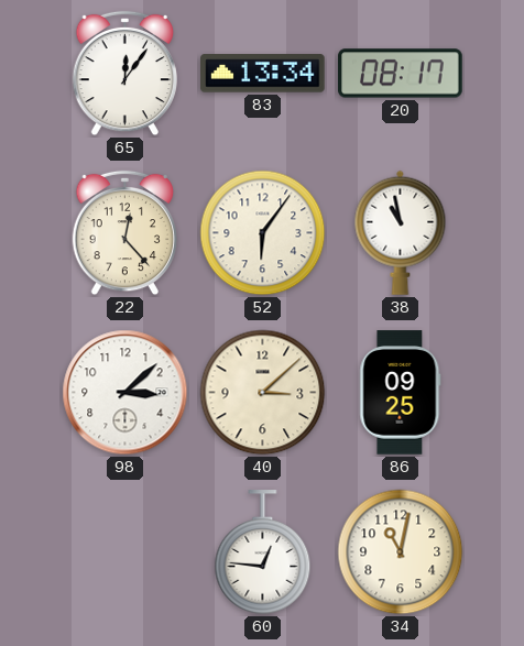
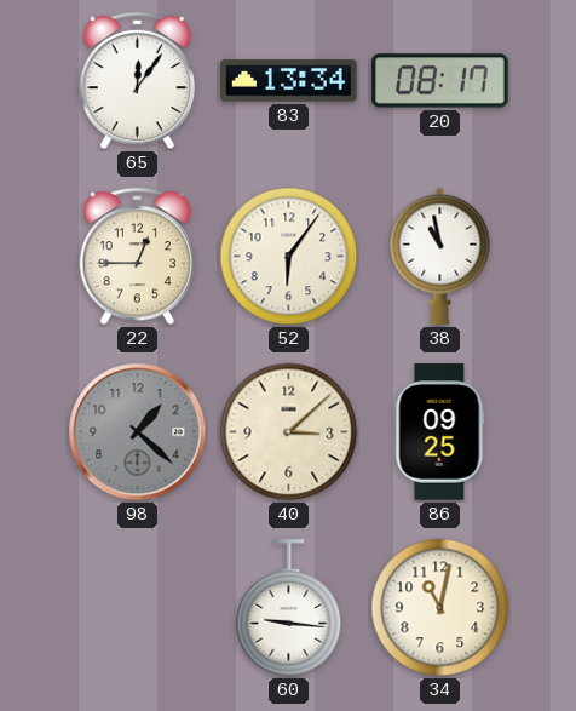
22: 12:23 -> 12:45
98: 3:08 -> 1:22
98 dial: white -> grey
60: 12:46 -> 9:16
